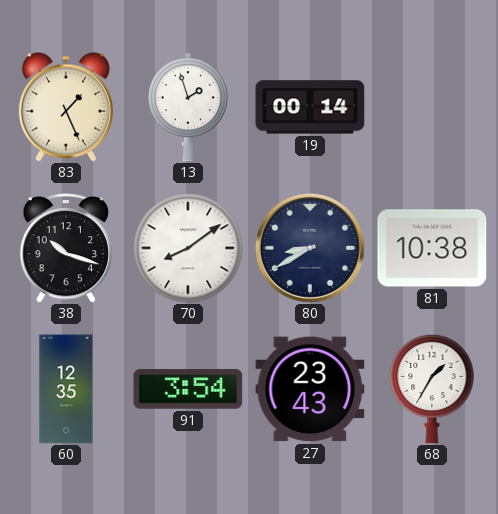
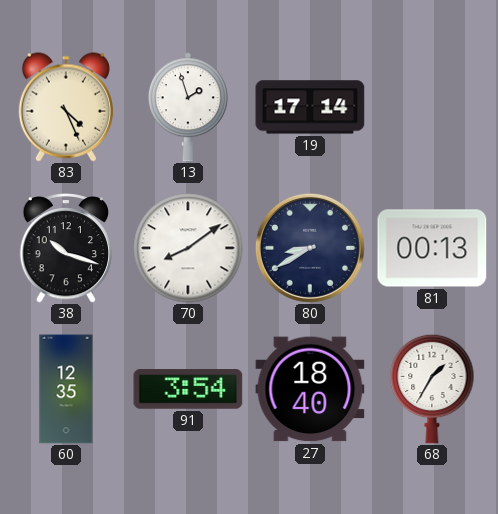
83: 1:26 -> 4:26
19: 00:14 -> 17:14
81: 10:38 -> 00:13
27: 23:43 -> 18:40
